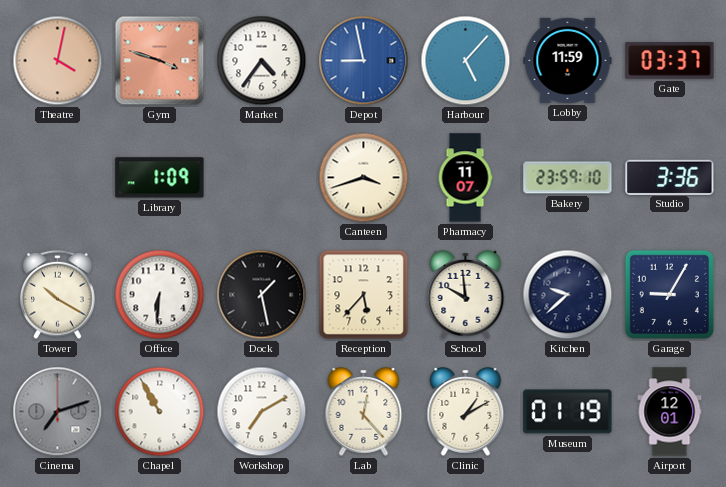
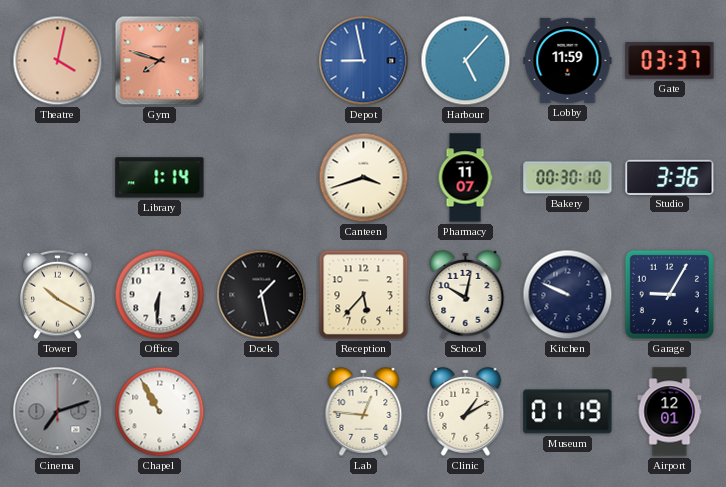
Gym: 3:48 -> 7:48
Market: 4:36 -> none
Library: 1:09 -> 1:14
Bakery: 23:59 -> 00:30
School: 9:59 -> 10:02
Kitchen: 9:38 -> 9:49
Workshop: 7:10 -> none
Lab: 12:23 -> 12:46
